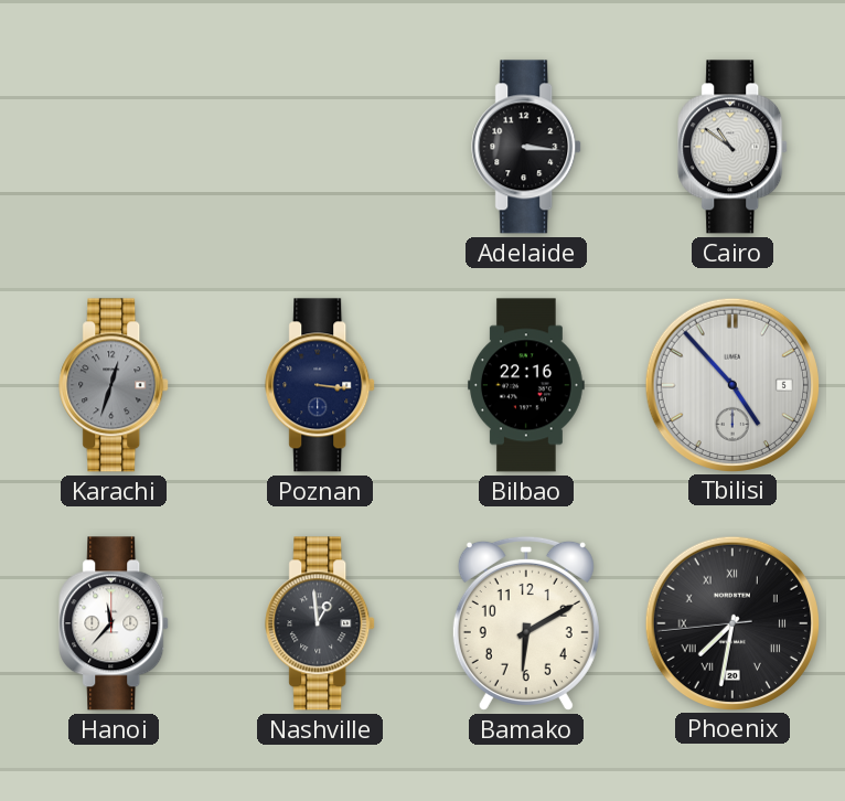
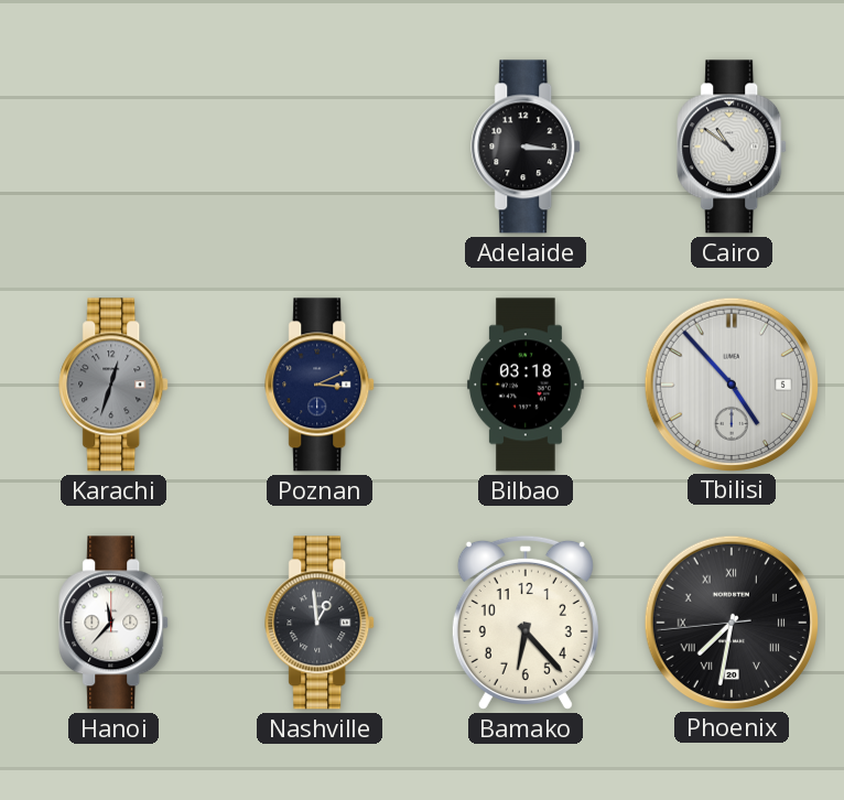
Poznan: 3:16 -> 3:11
Bilbao: 22:16 -> 03:18
Bamako: 6:10 -> 6:23
